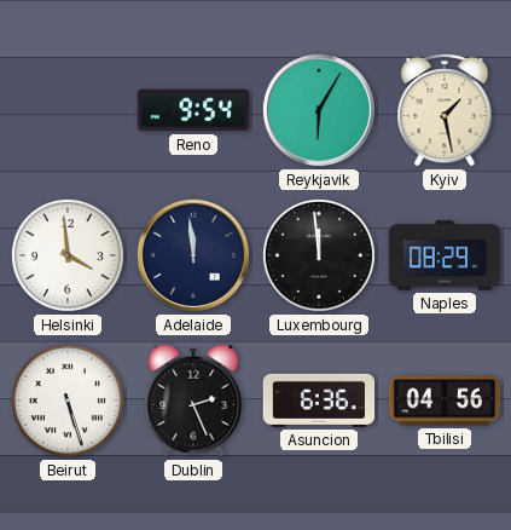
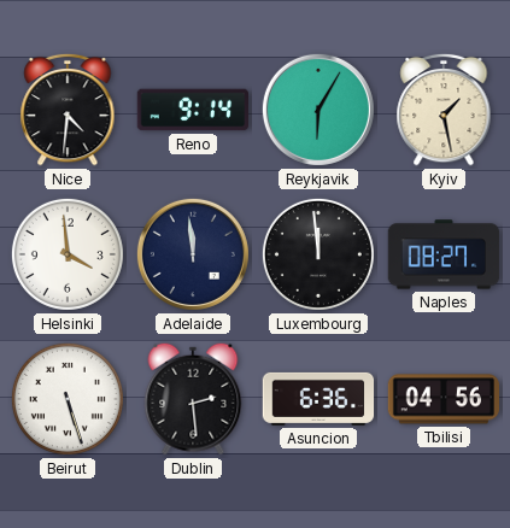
Nice: none -> 4:31
Reno: 9:54 -> 9:14
Naples: 08:29 -> 08:27
Dublin: 2:26 -> 2:29
